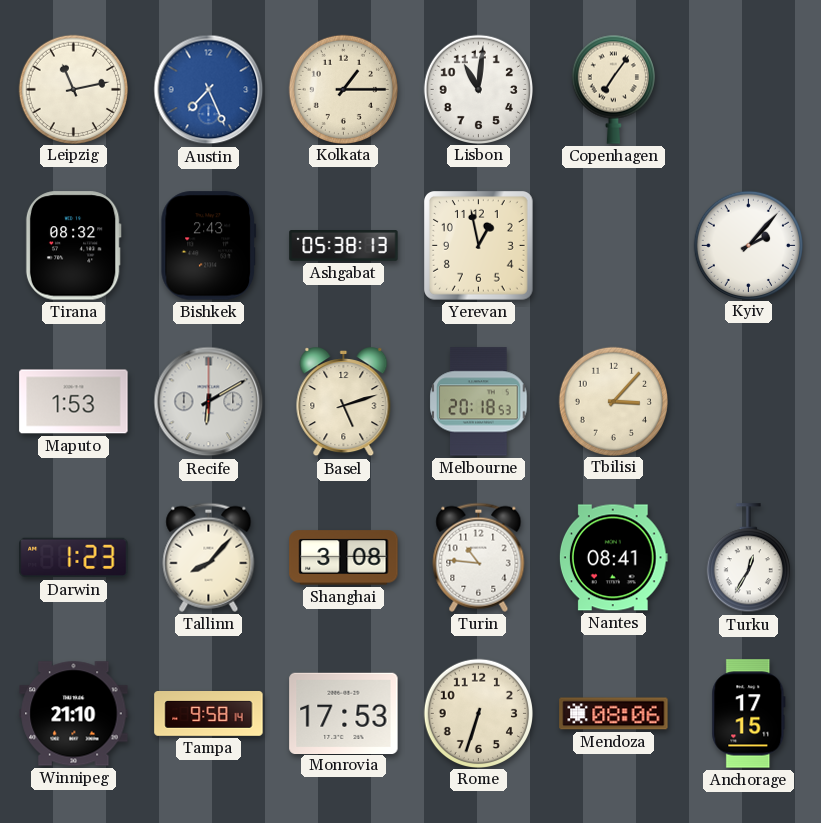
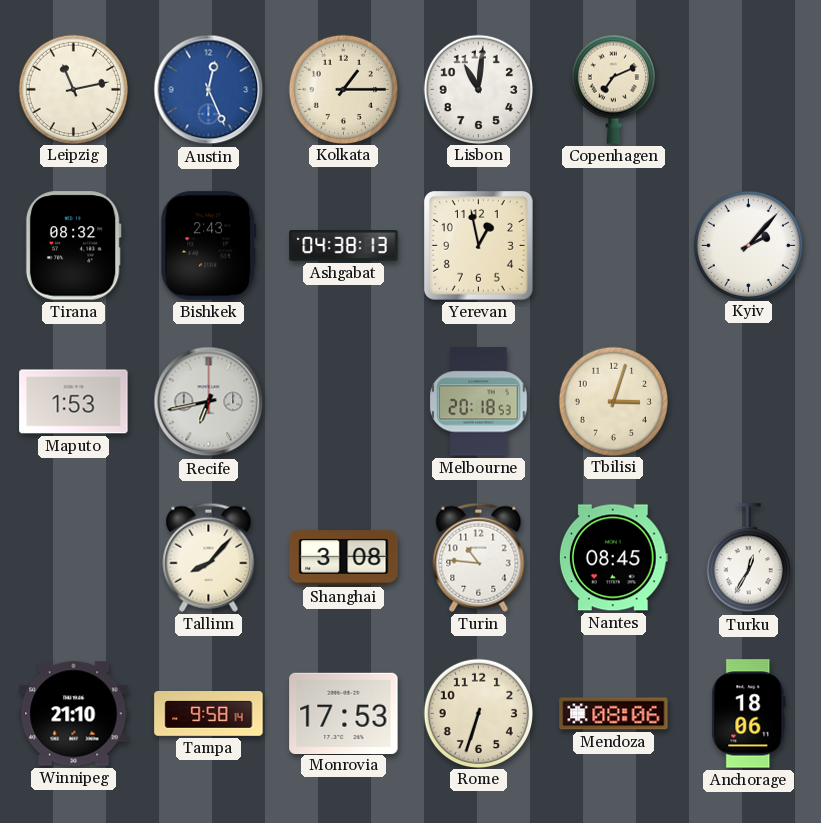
Austin: 7:26 -> 12:26
Copenhagen: 7:06 -> 7:11
Ashgabat: 05:38 -> 04:38
Recife: 6:10 -> 6:43
Basel: 5:12 -> none
Tbilisi: 3:07 -> 3:03
Darwin: 1:23 -> none
Nantes: 08:41 -> 08:45
Anchorage: 17:15 -> 18:06
